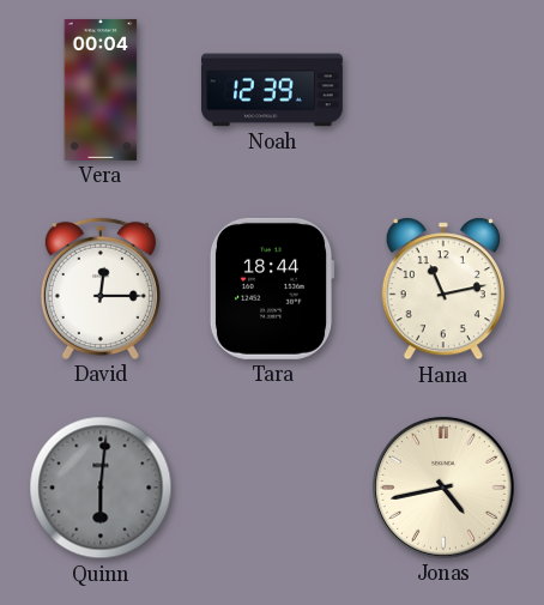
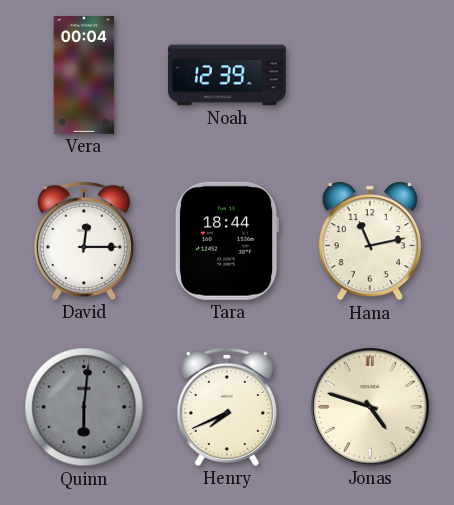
Henry: none -> 7:41
Jonas: 4:43 -> 4:48
